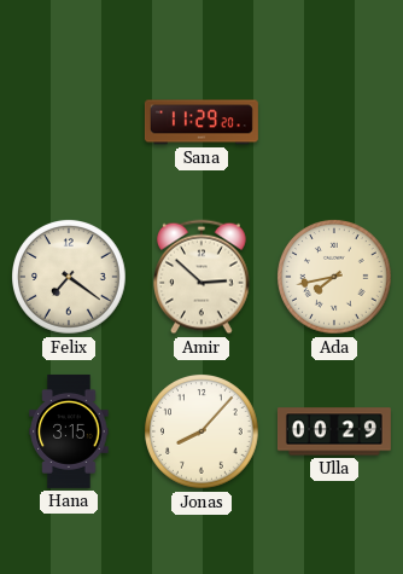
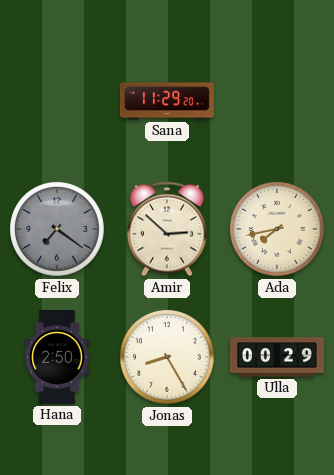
Felix dial: cream -> grey
Hana: 3:15 -> 2:50
Jonas: 8:07 -> 8:25
